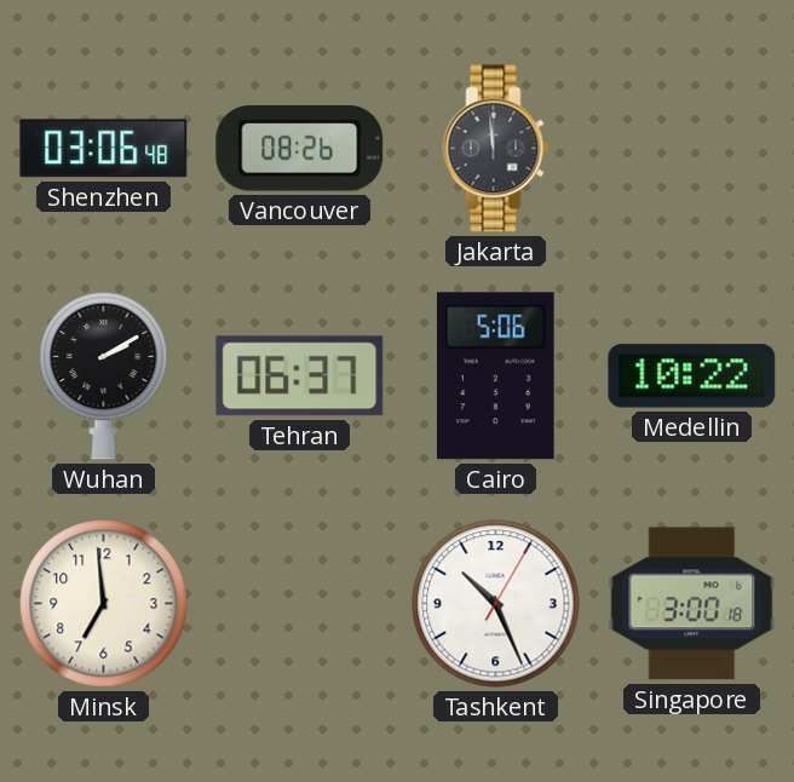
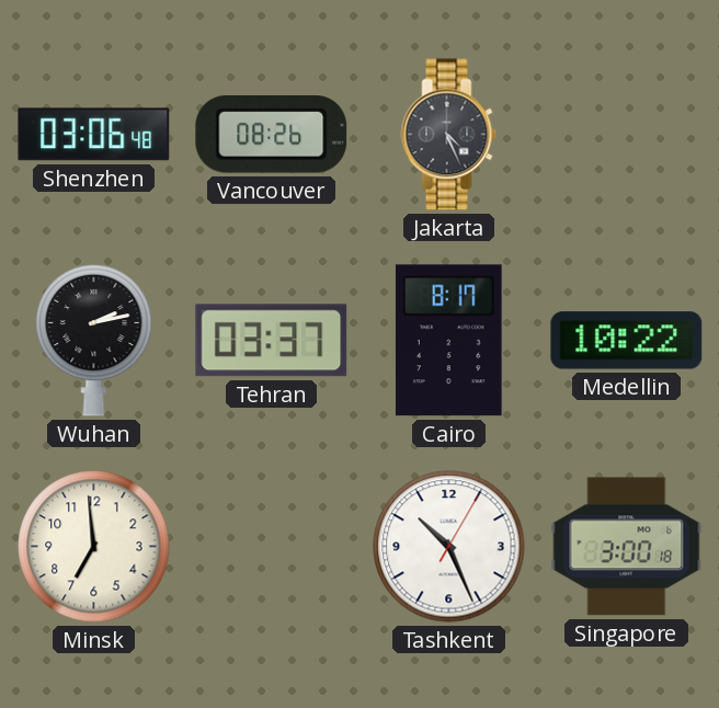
Jakarta: 11:59 -> 4:26
Wuhan: 2:10 -> 2:13
Tehran: 06:37 -> 03:37
Cairo: 5:06 -> 8:17
